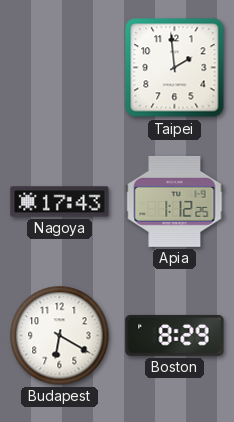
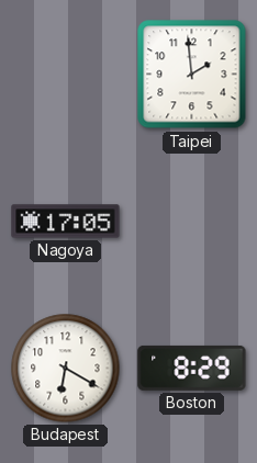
Nagoya: 17:43 -> 17:05
Apia: 1:12 -> none
